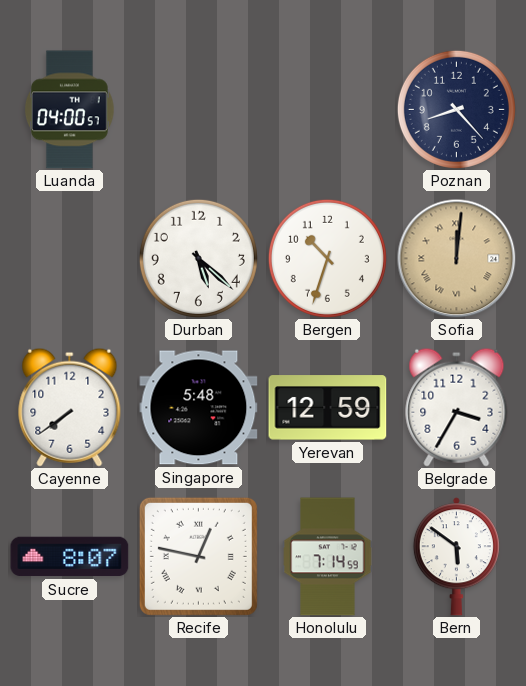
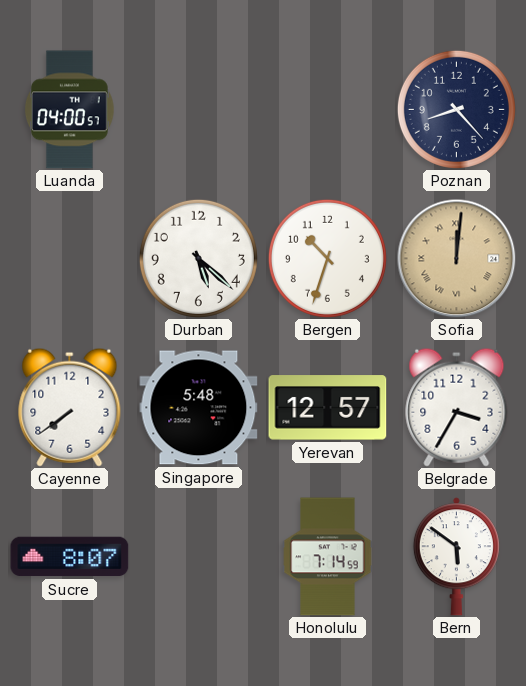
Yerevan: 12:59 -> 12:57
Recife: 12:47 -> none
